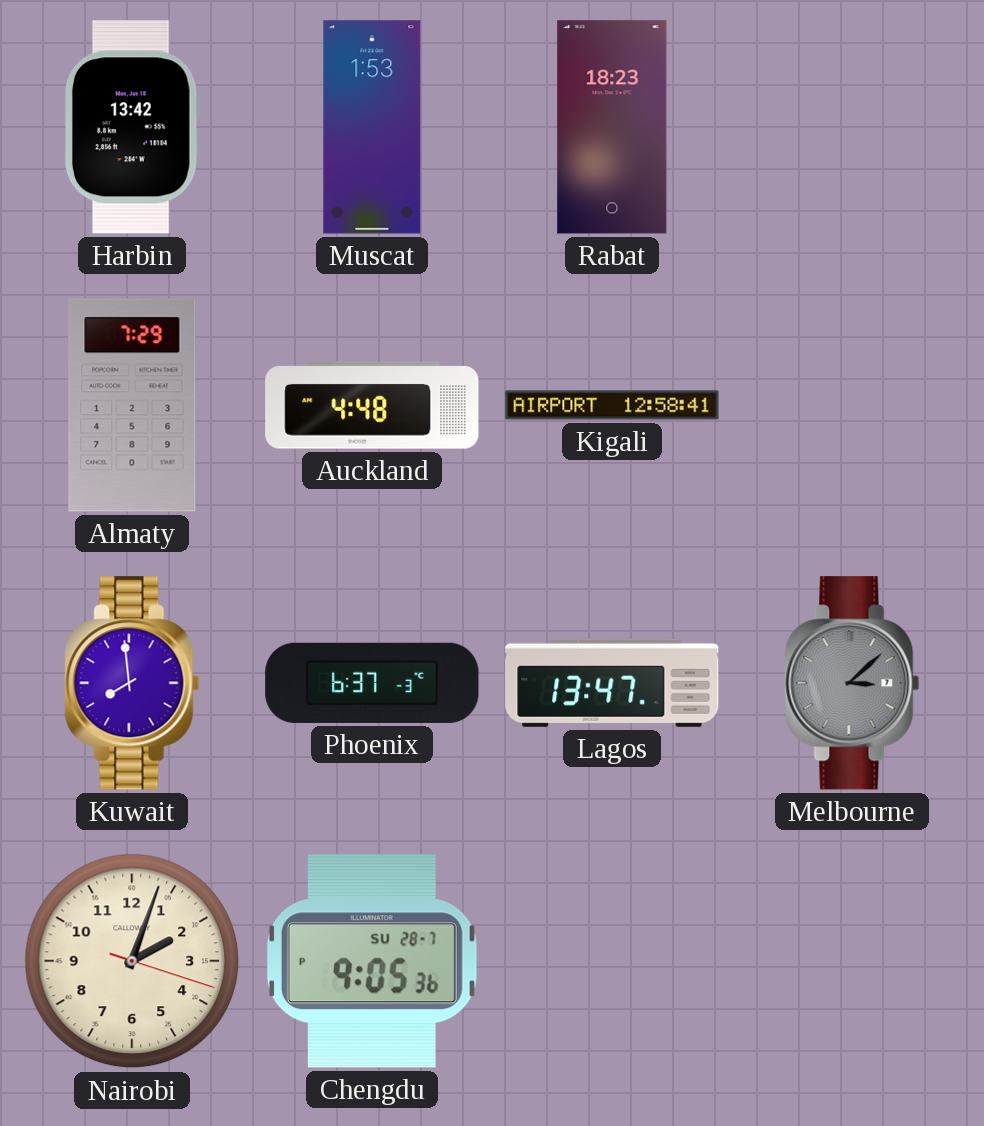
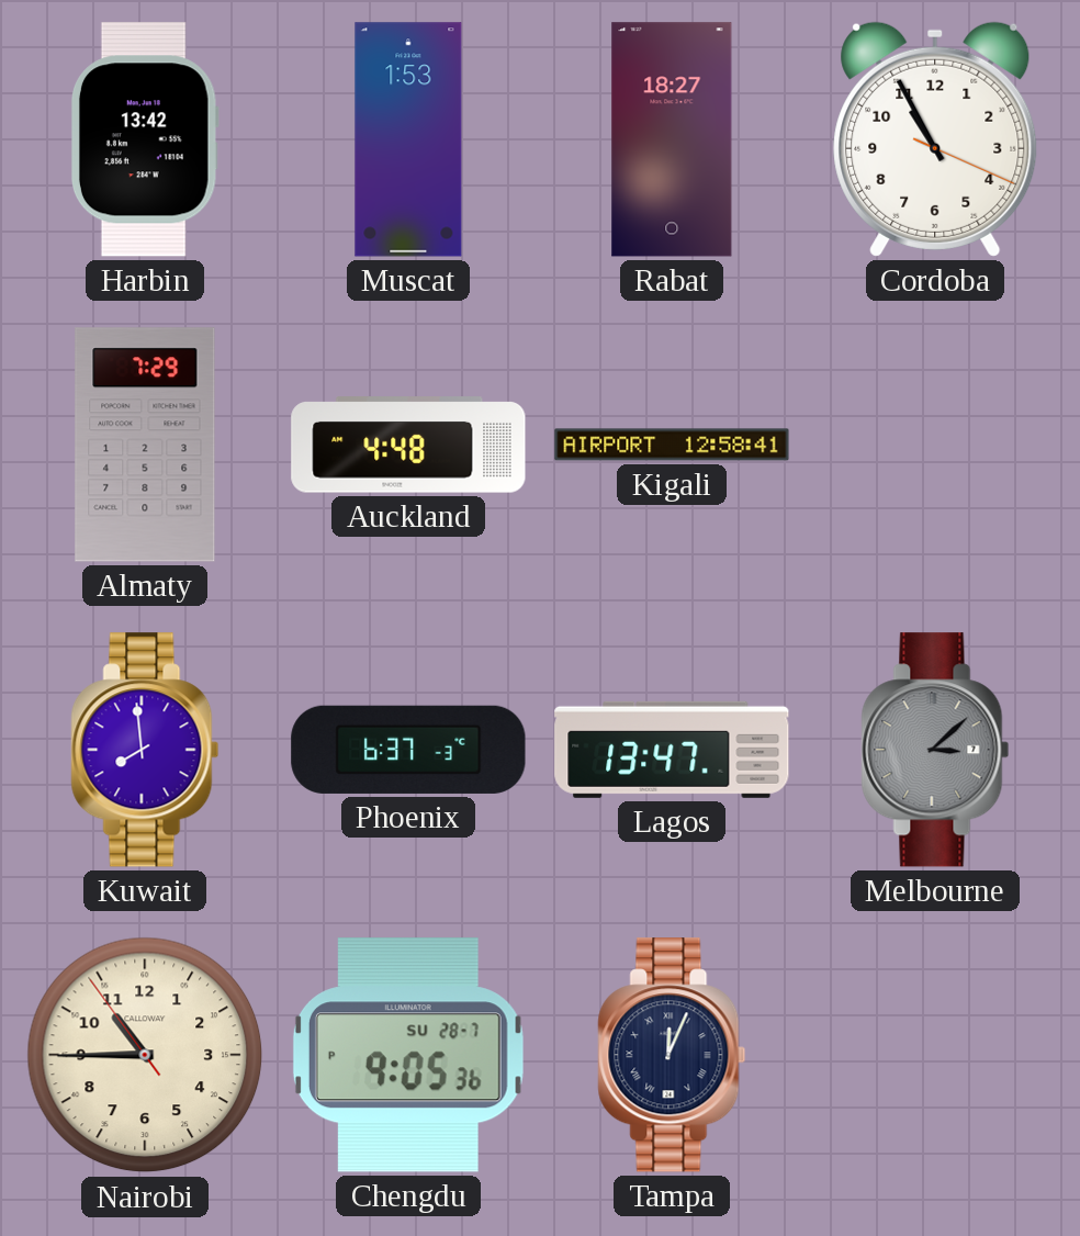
Rabat: 18:23 -> 18:27
Cordoba: none -> 10:55
Nairobi: 2:03 -> 10:44
Tampa: none -> 12:04
